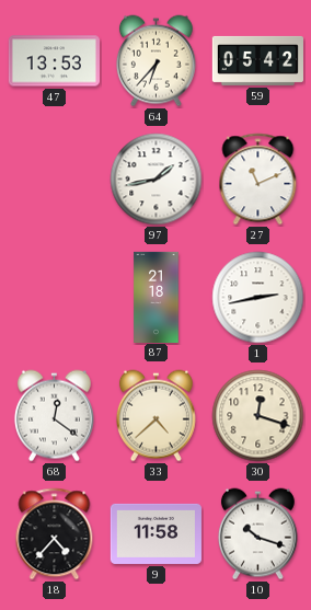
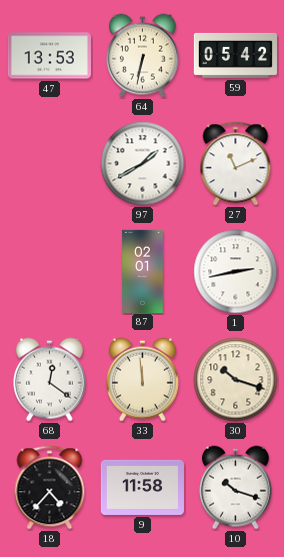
64: 6:37 -> 6:32
97: 1:43 -> 1:40
87: 21:18 -> 02:01
33: 4:38 -> 11:59
30: 12:18 -> 10:18
